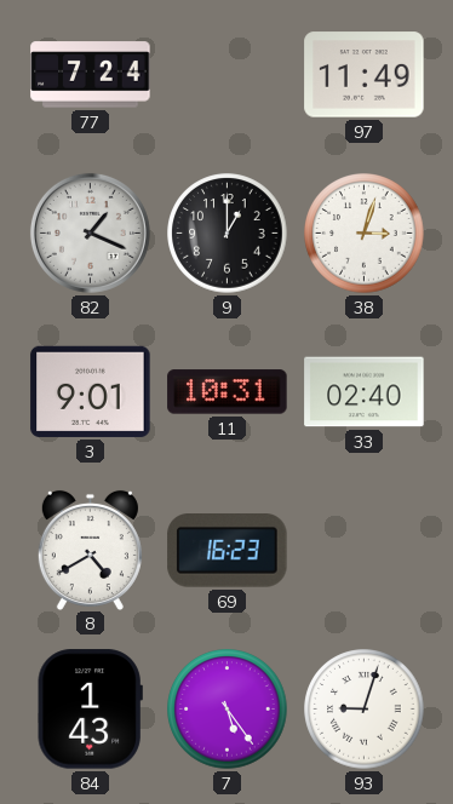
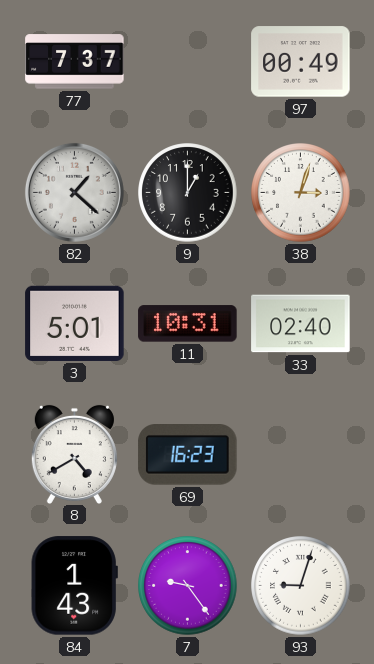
77: 7:24 -> 7:37
97: 11:49 -> 00:49
82: 1:19 -> 1:22
3: 9:01 -> 5:01
7: 5:24 -> 9:24
